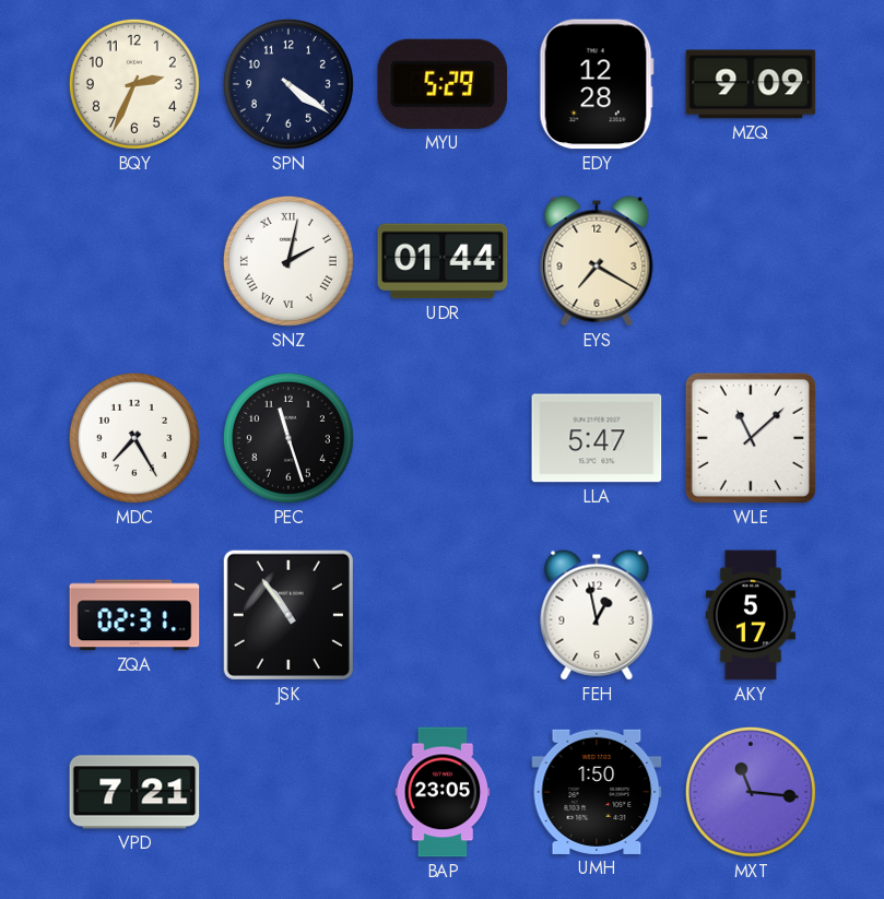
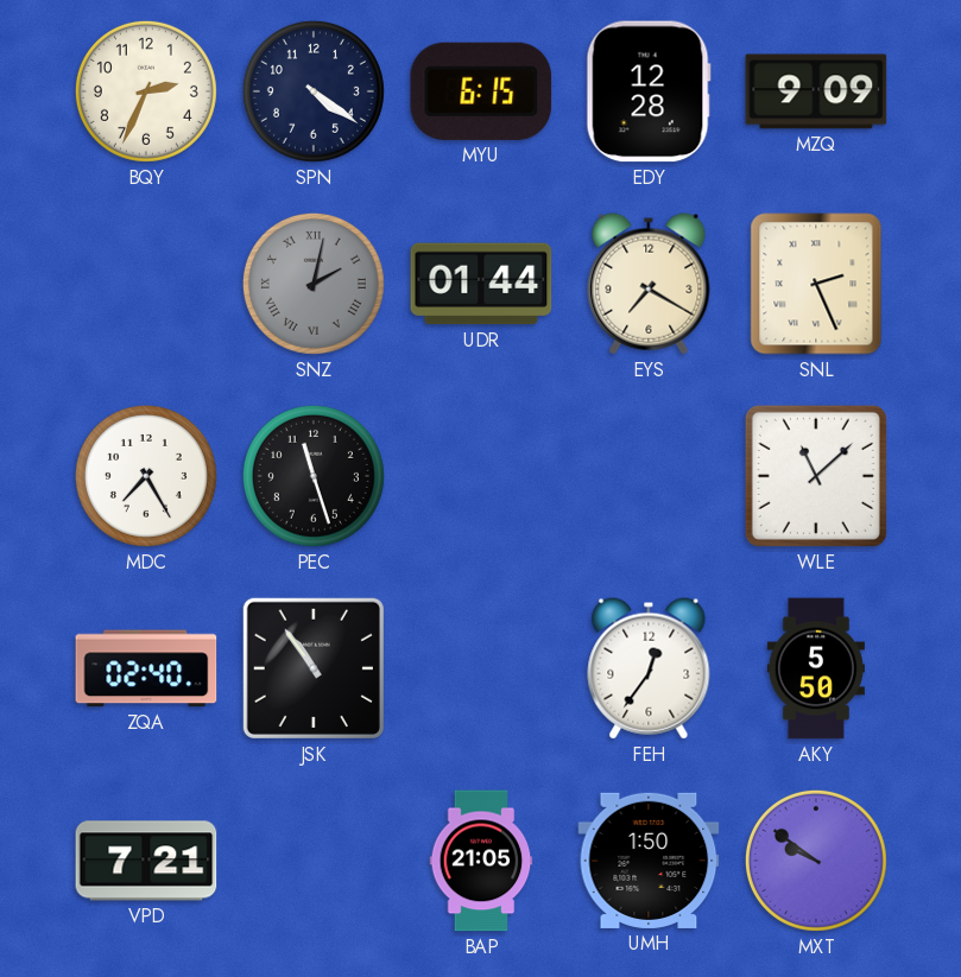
MYU: 5:29 -> 6:15
SNZ dial: white -> grey
SNL: none -> 2:26
LLA: 5:47 -> none
ZQA: 02:31 -> 02:40
FEH: 12:58 -> 12:36
AKY: 5:17 -> 5:50
BAP: 23:05 -> 21:05
MXT: 11:16 -> 9:51
